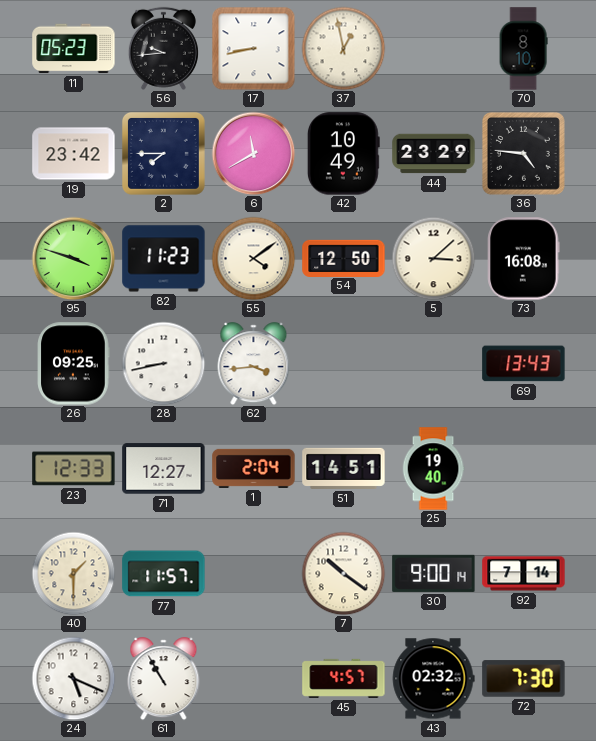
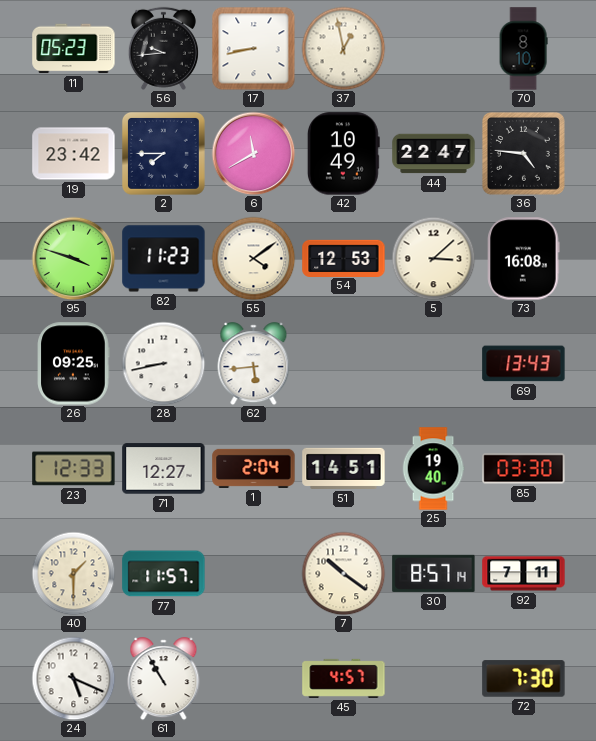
44: 23:29 -> 22:47
54: 12:50 -> 12:53
62: 3:44 -> 5:44
85: none -> 03:30
30: 9:00 -> 8:57
92: 7:14 -> 7:11
43: 02:32 -> none
